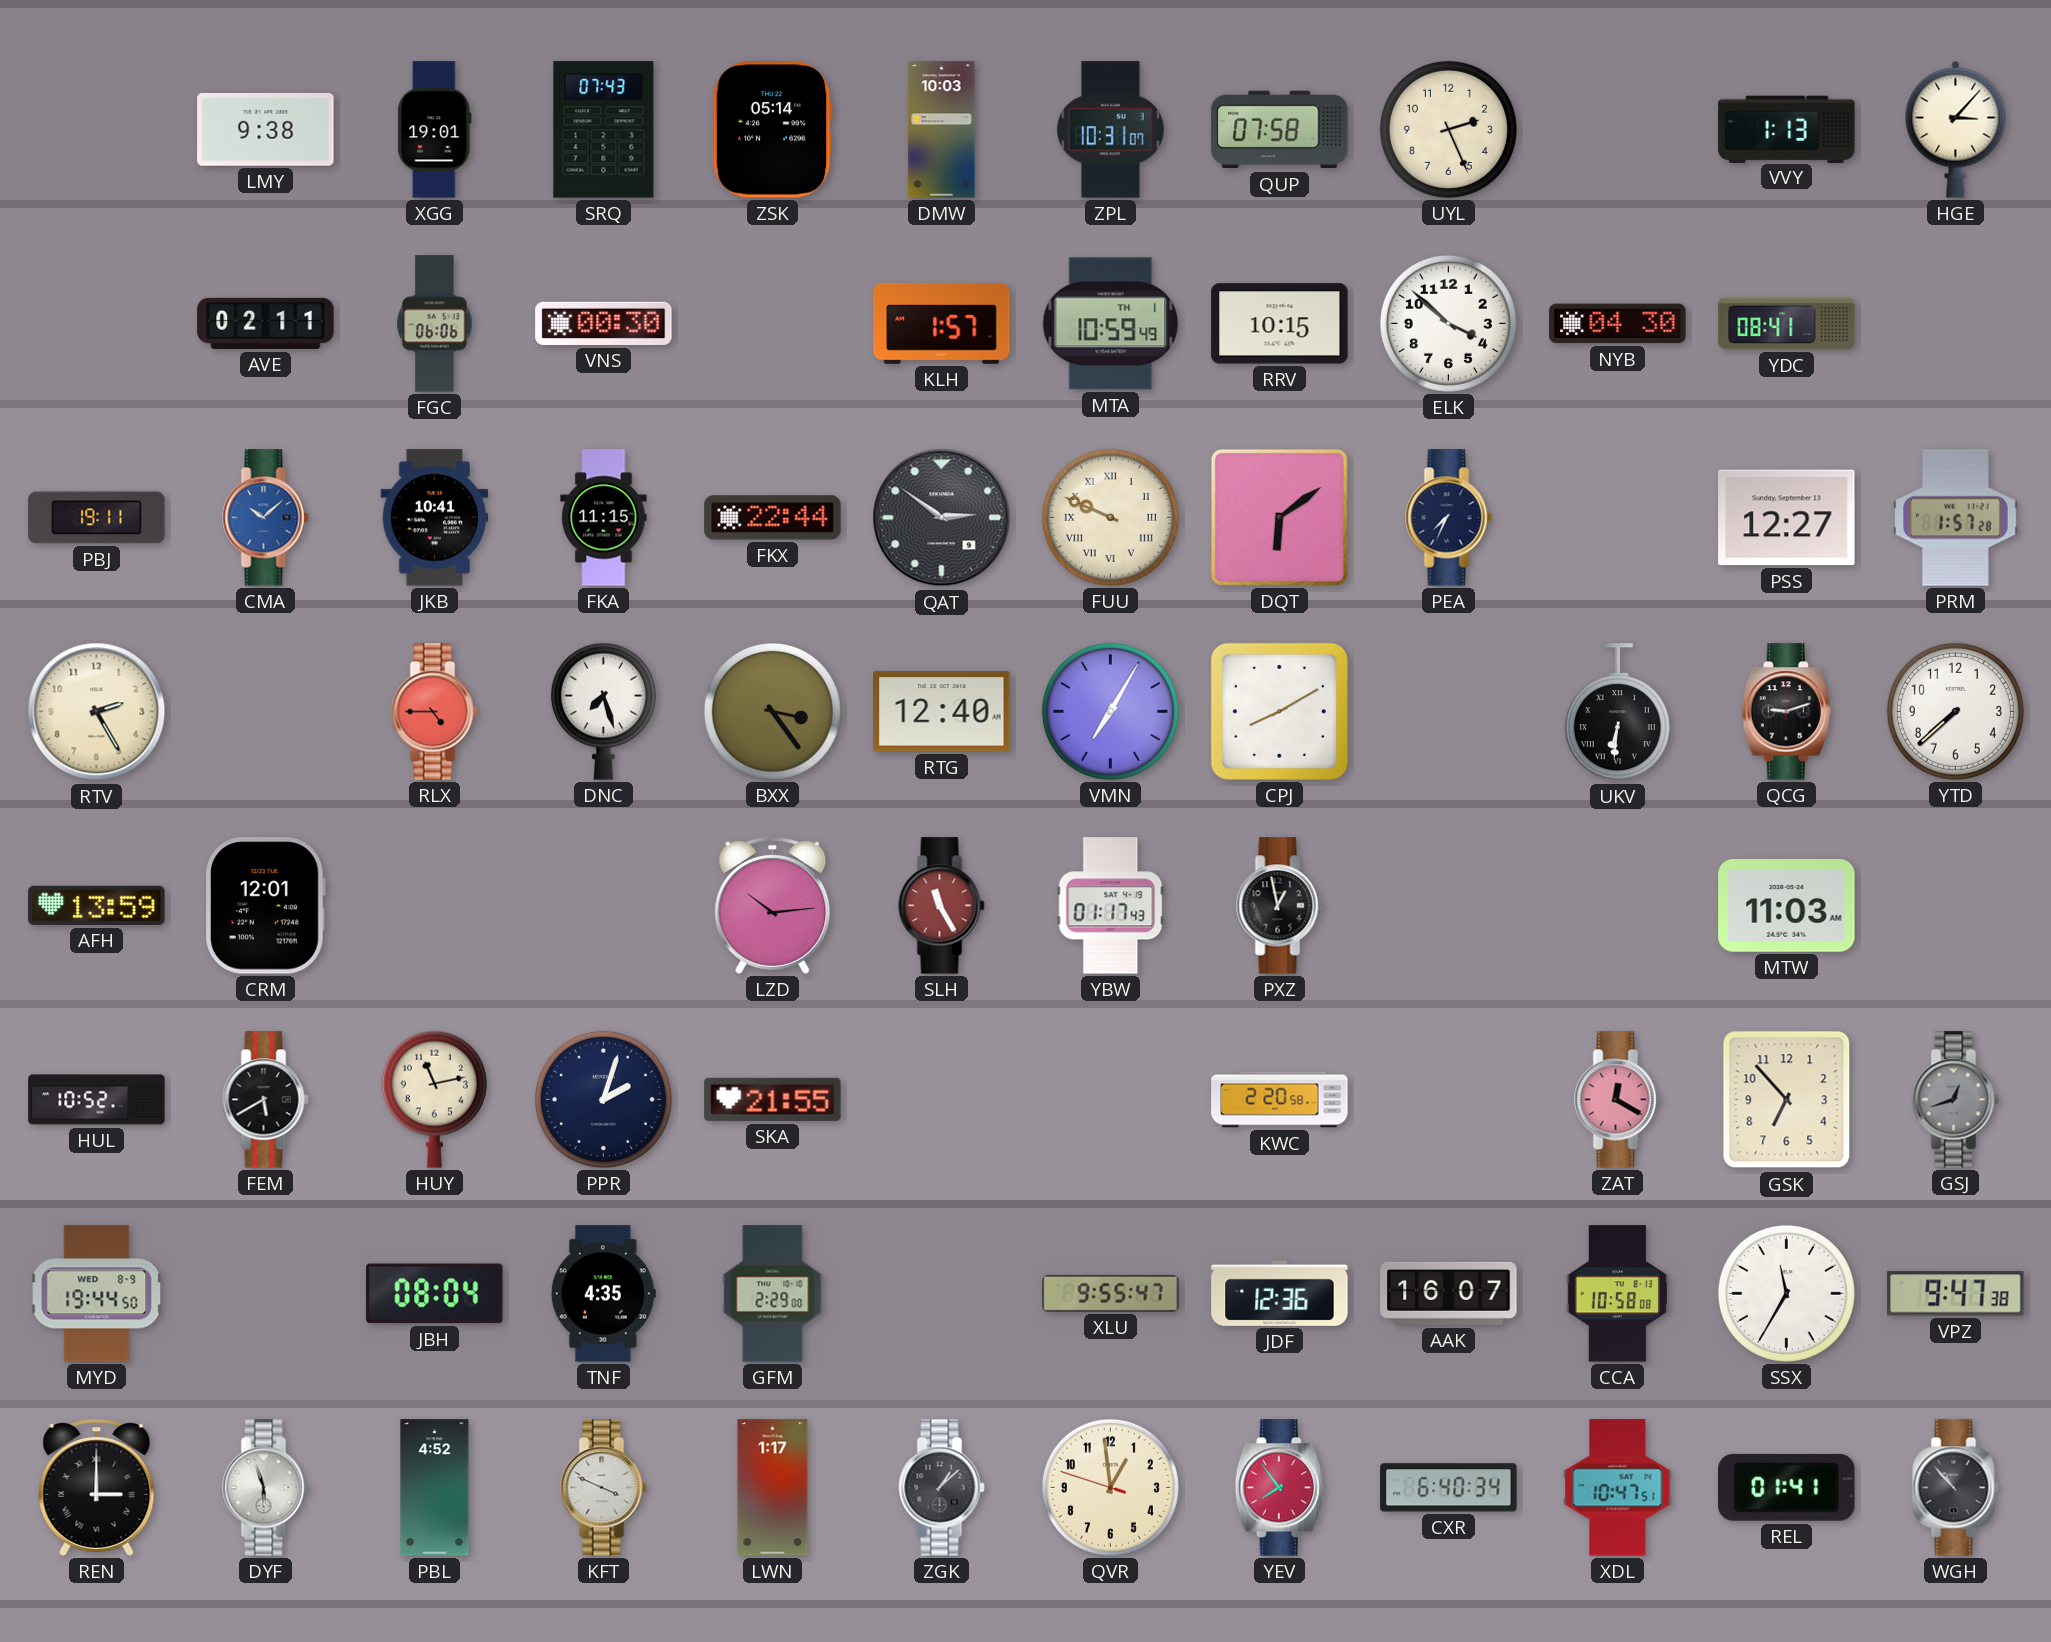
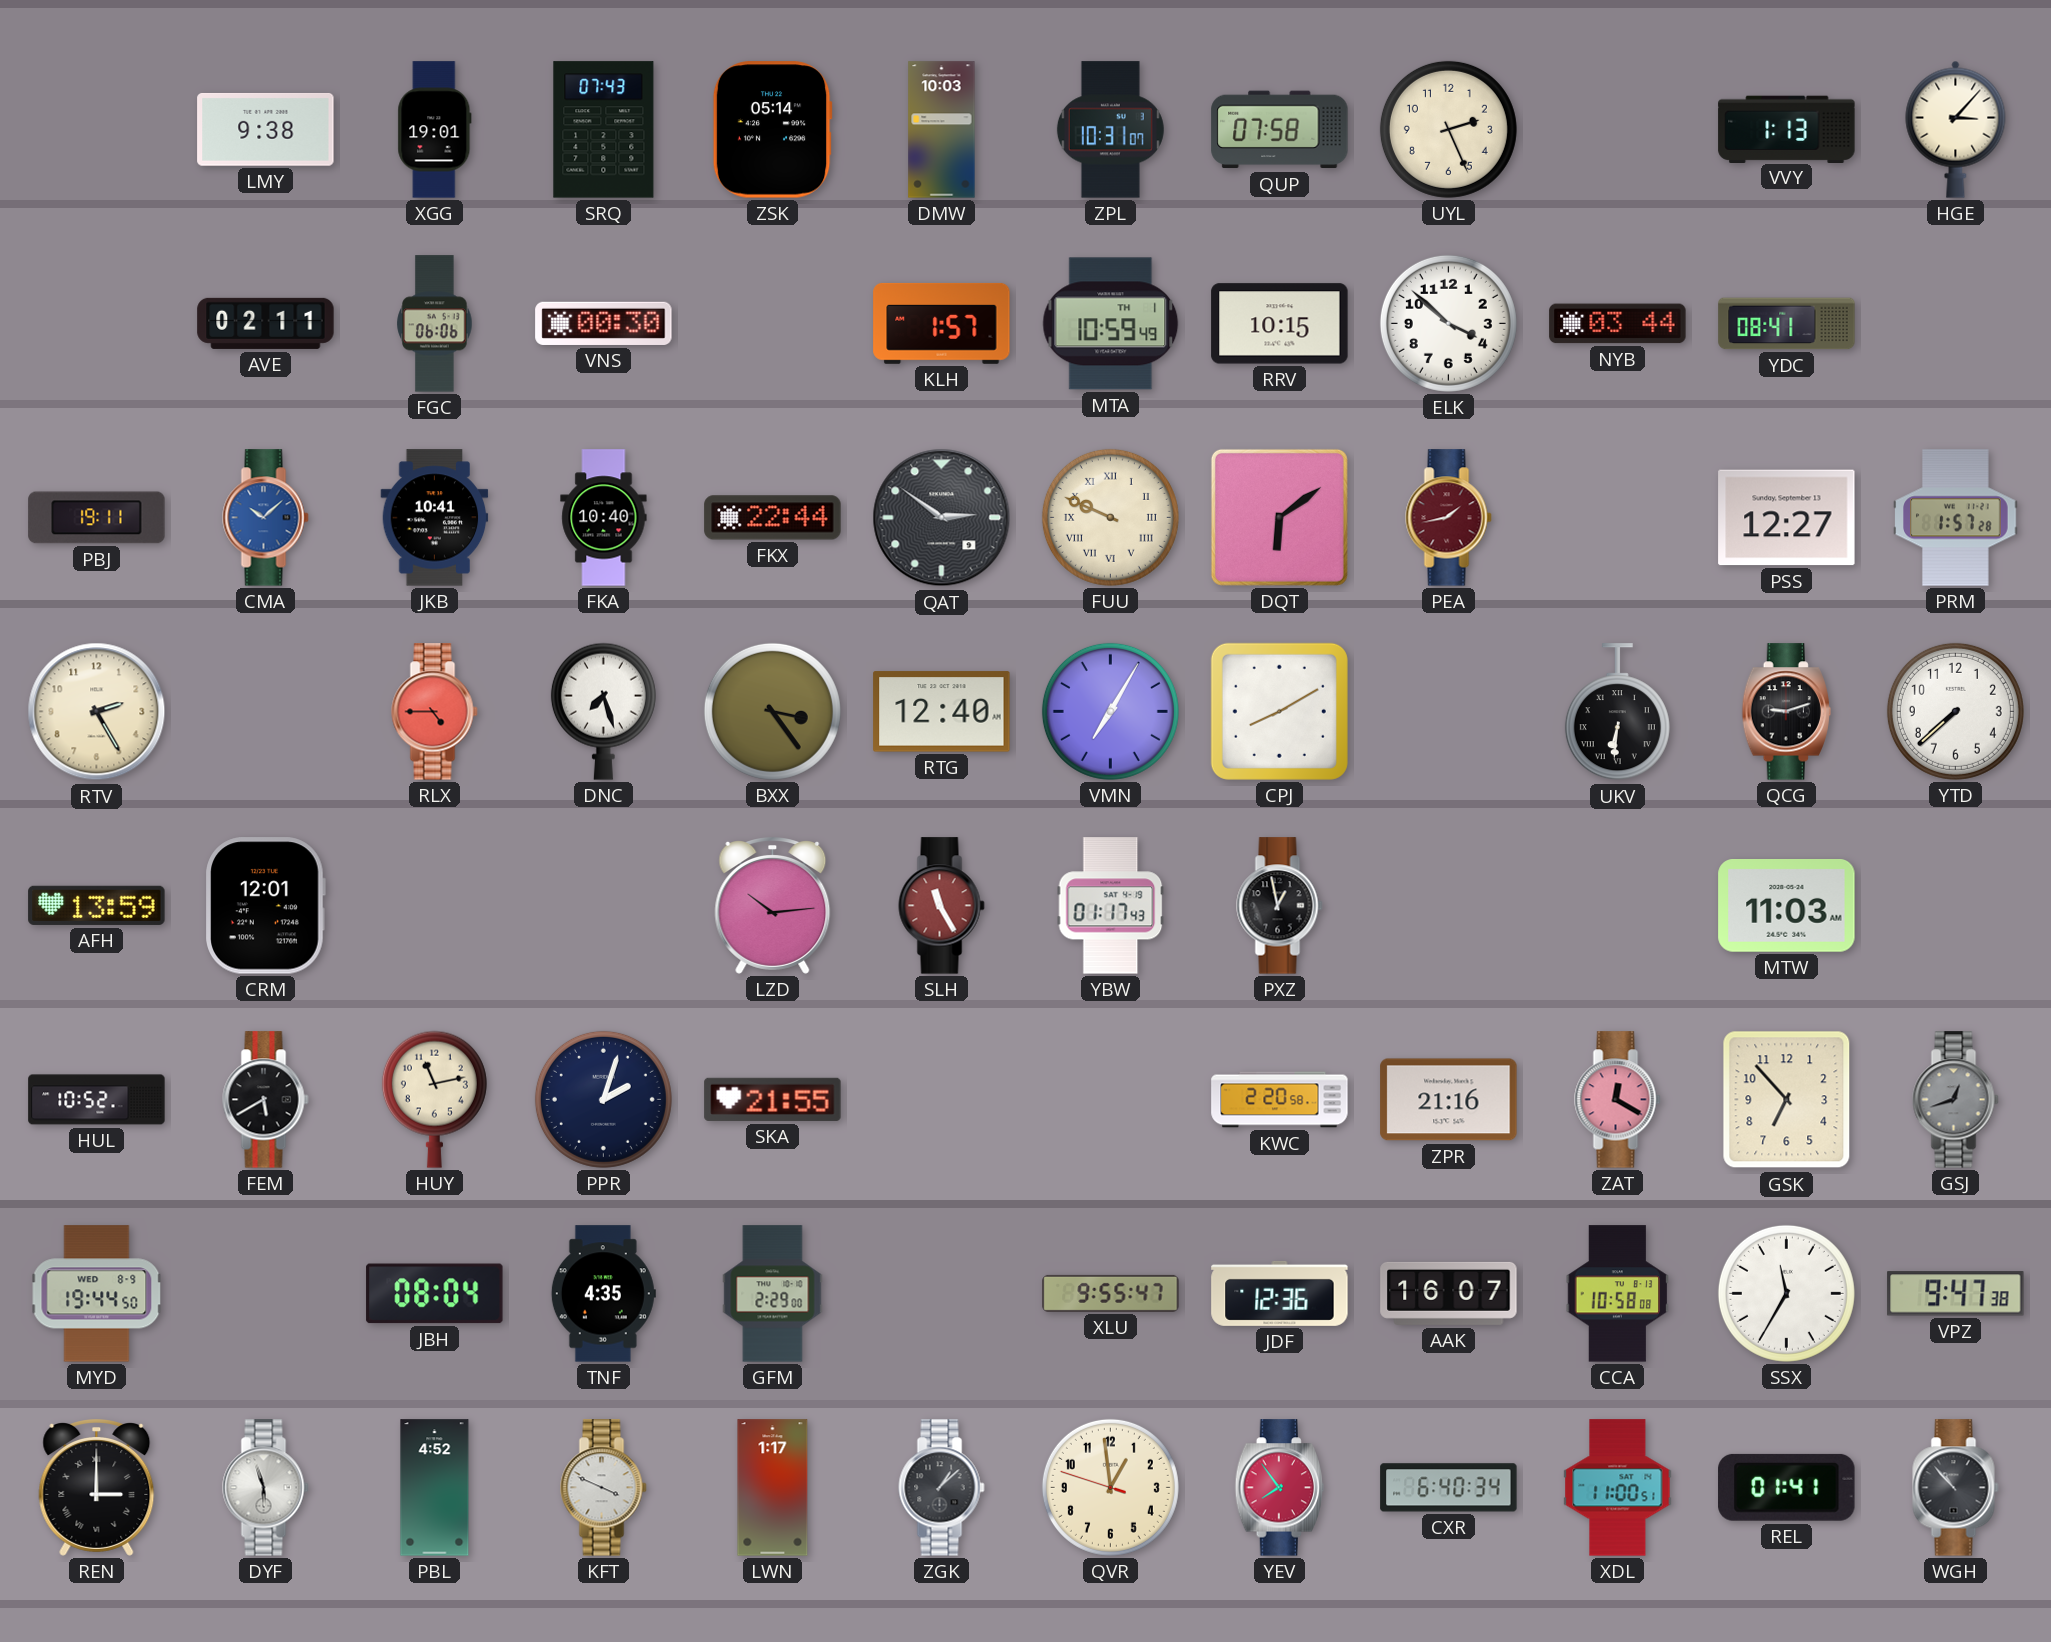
NYB: 04:30 -> 03:44
FKA: 11:15 -> 10:40
PEA: 7:34 -> 1:43
PEA dial: navy -> burgundy
ZPR: none -> 21:16
XDL: 10:47 -> 11:00
